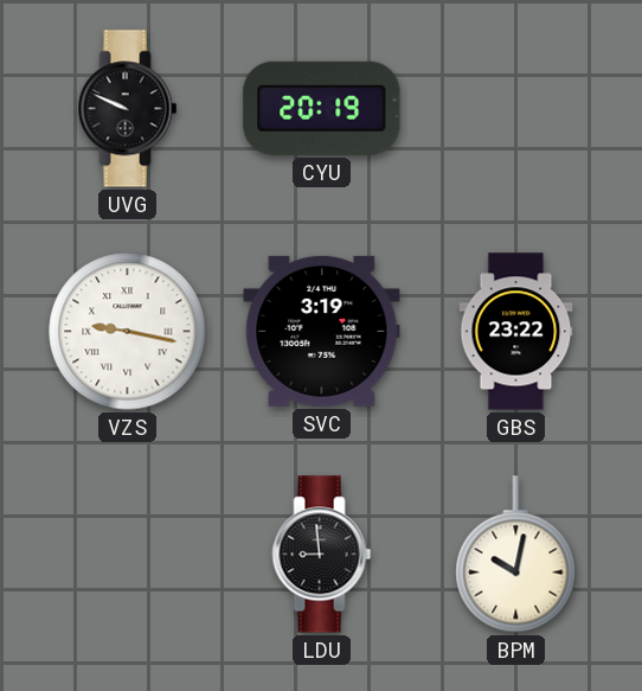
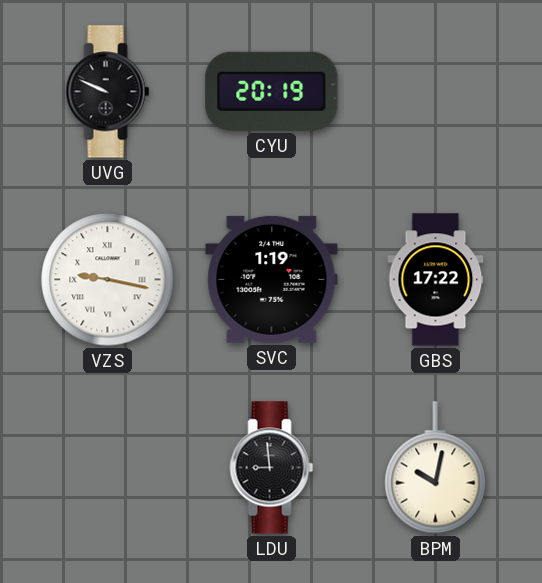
SVC: 3:19 -> 1:19
GBS: 23:22 -> 17:22
